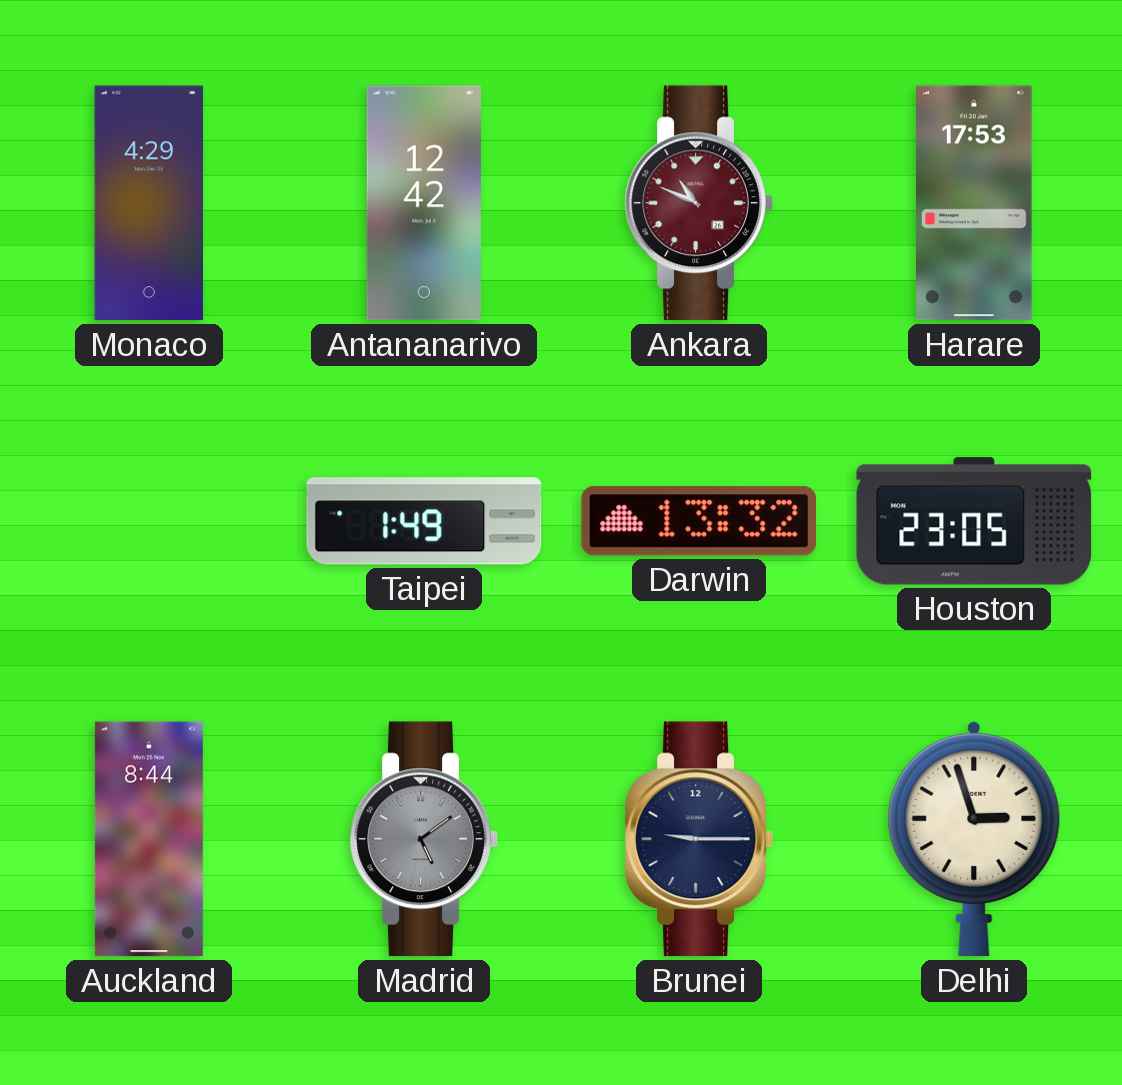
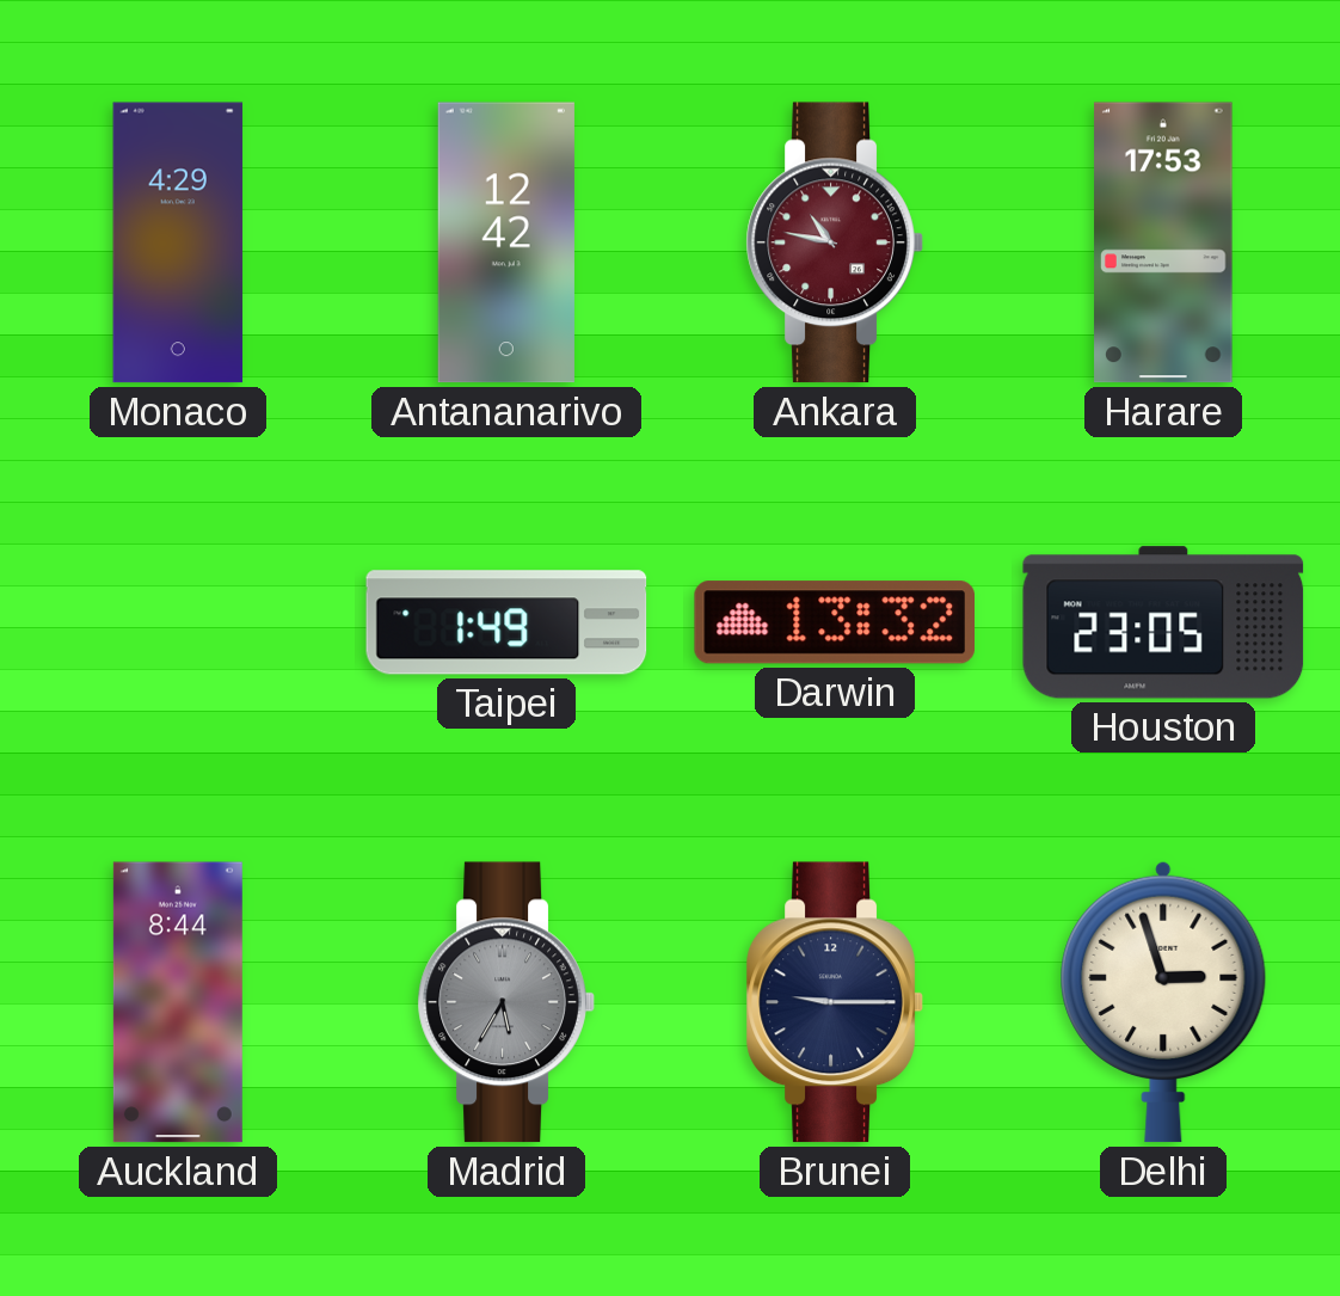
Ankara: 10:49 -> 10:47
Madrid: 5:09 -> 5:35
